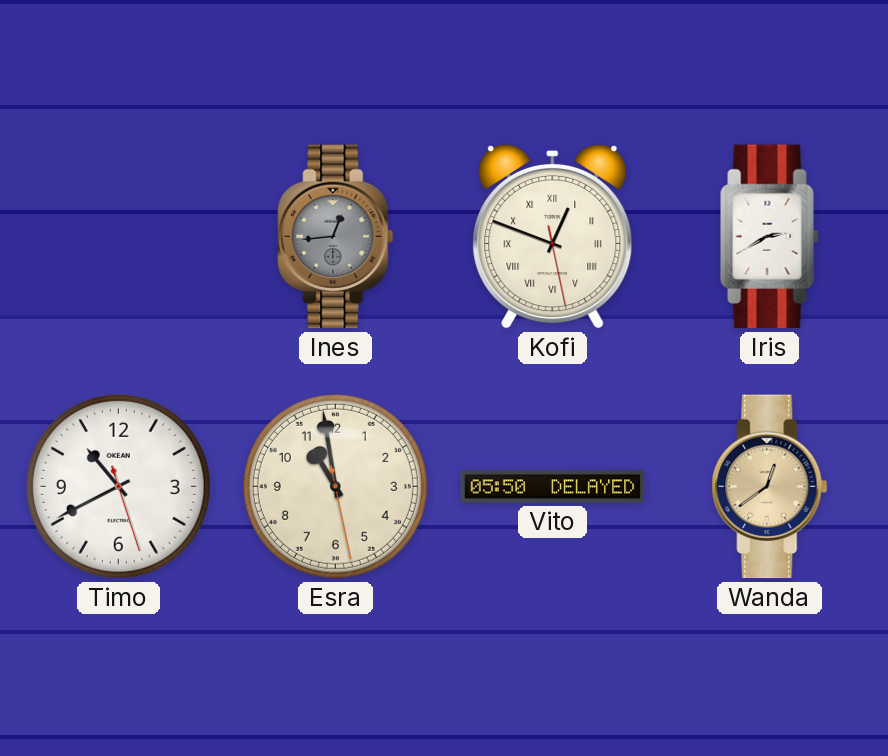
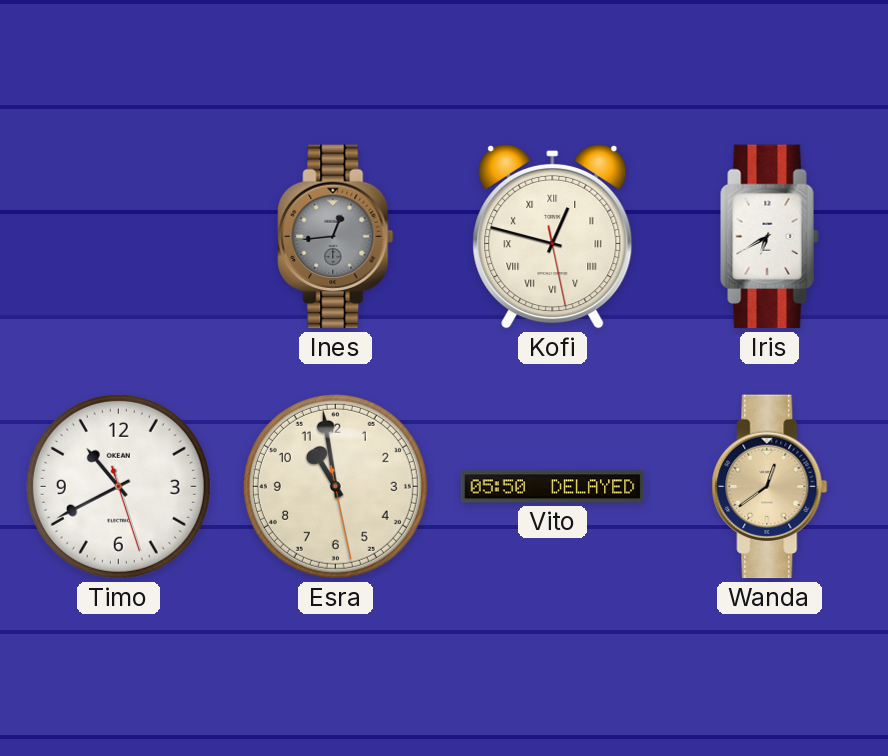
Kofi: 12:48 -> 12:47
Iris: 2:40 -> 6:40
